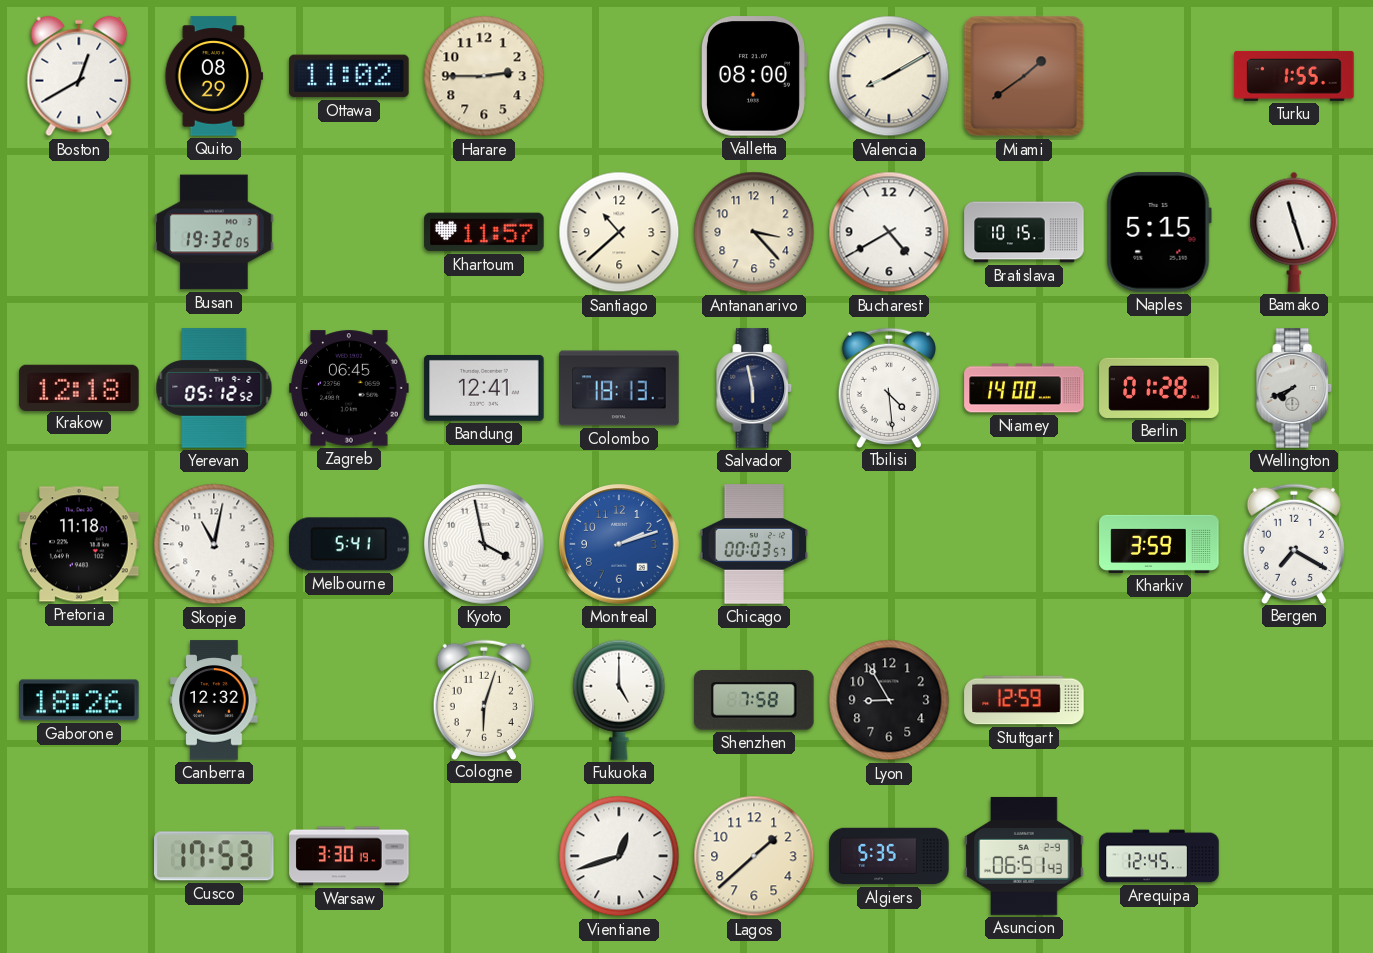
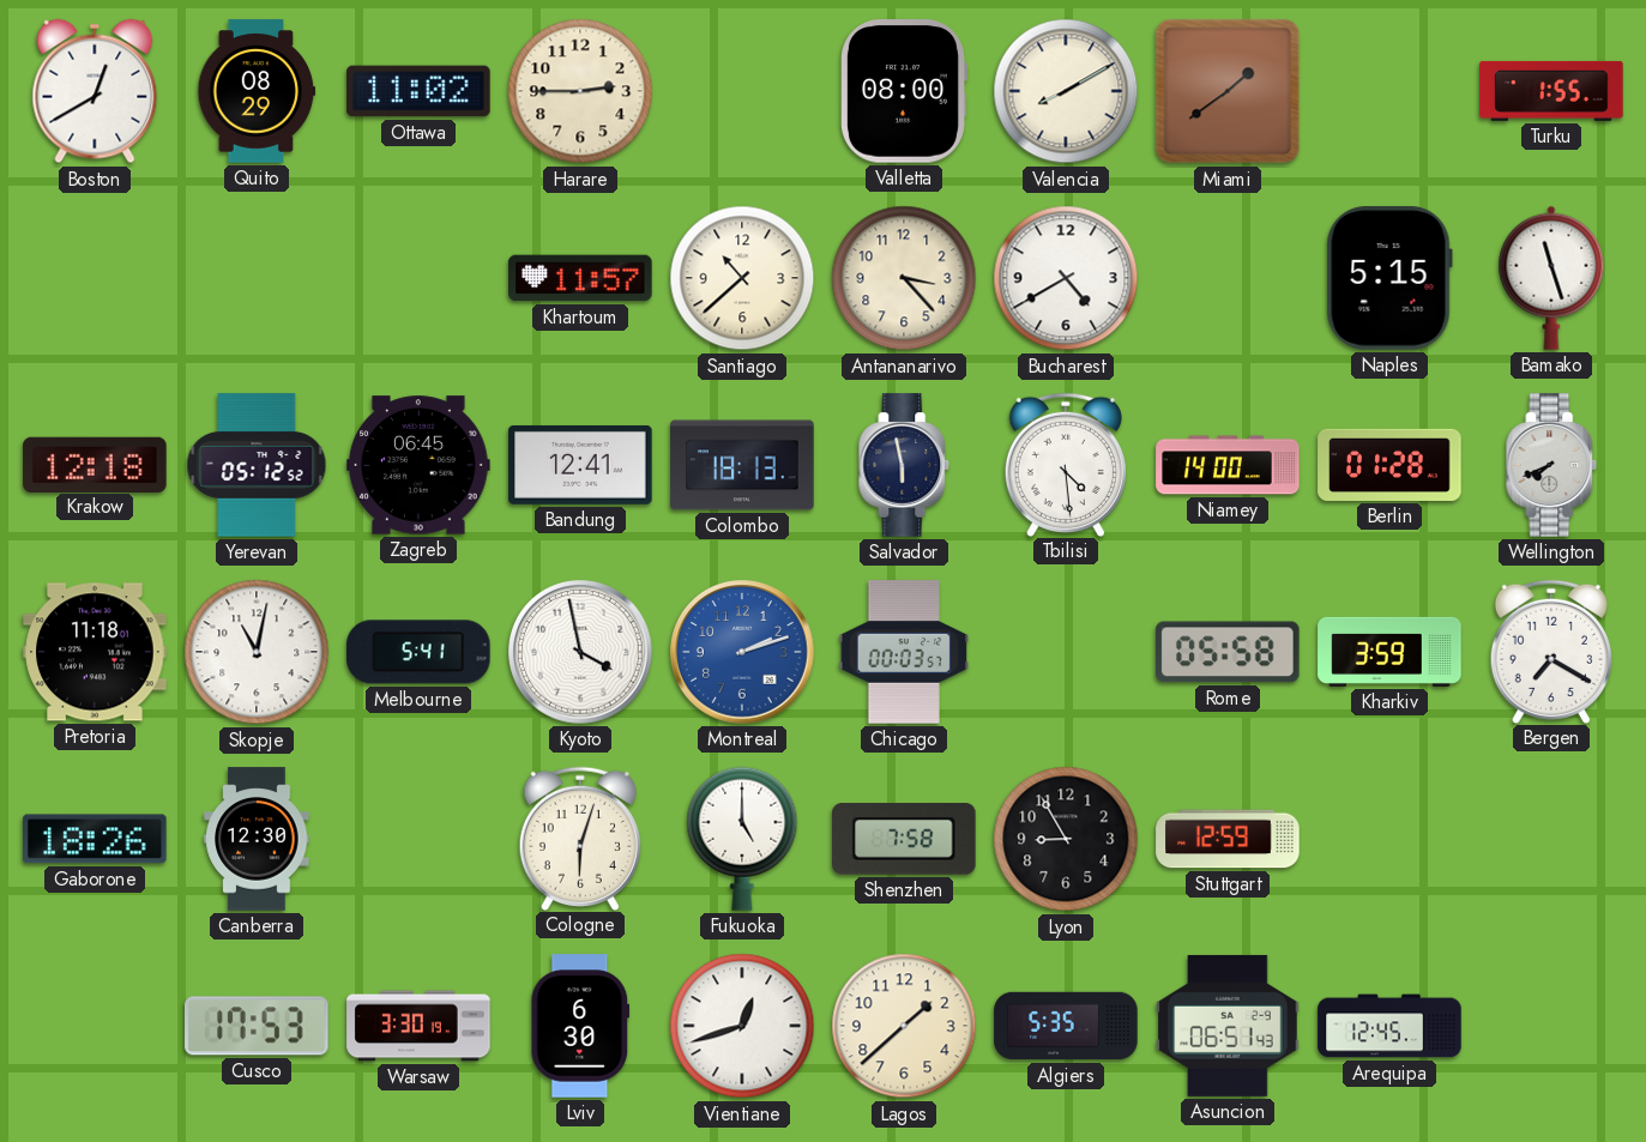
Busan: 19:32 -> none
Bratislava: 10:15 -> none
Rome: none -> 05:58
Canberra: 12:32 -> 12:30
Lviv: none -> 6:30
